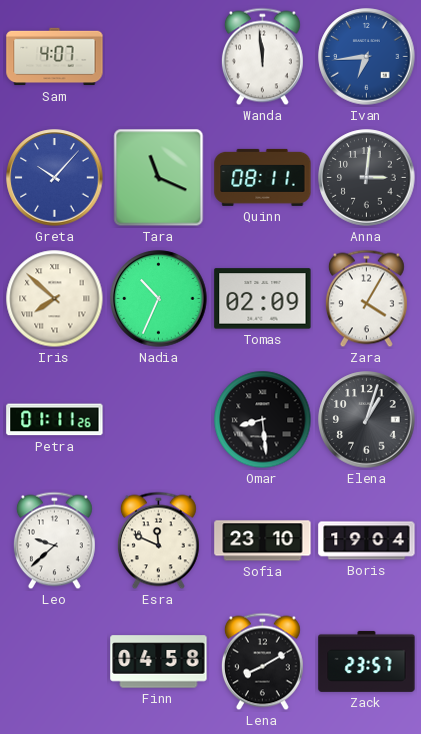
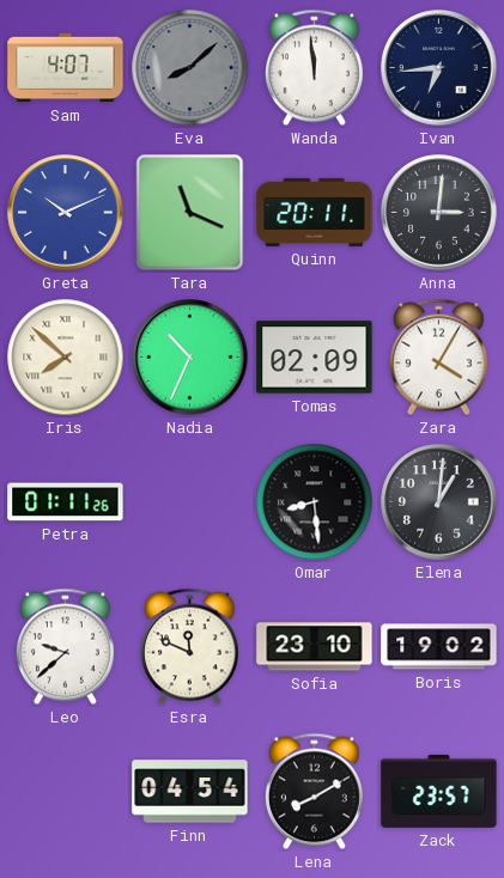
Eva: none -> 8:08
Ivan dial: blue -> navy
Greta: 10:07 -> 10:11
Quinn: 08:11 -> 20:11
Elena: 1:03 -> 1:01
Boris: 19:04 -> 19:02
Finn: 04:58 -> 04:54
